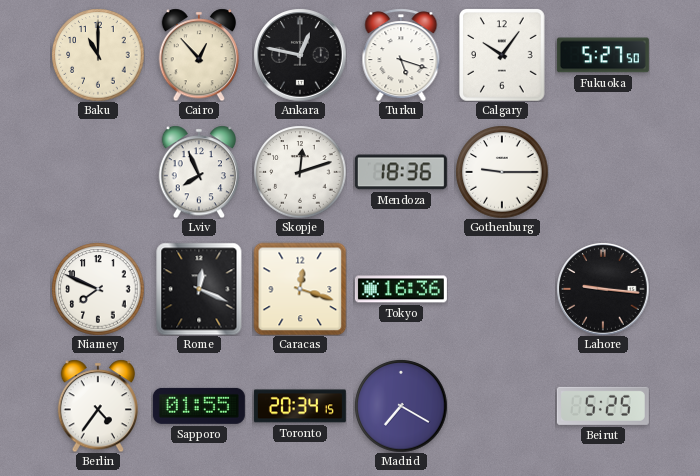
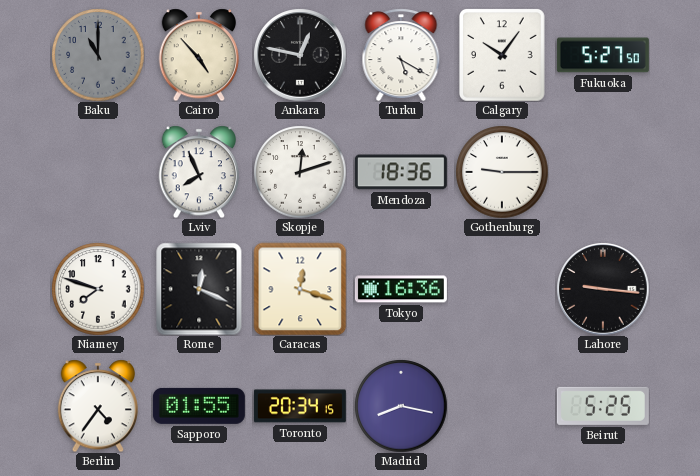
Baku dial: cream -> grey
Cairo: 12:53 -> 4:53
Turku: 5:18 -> 5:20
Niamey: 7:49 -> 7:48
Madrid: 7:20 -> 8:17
